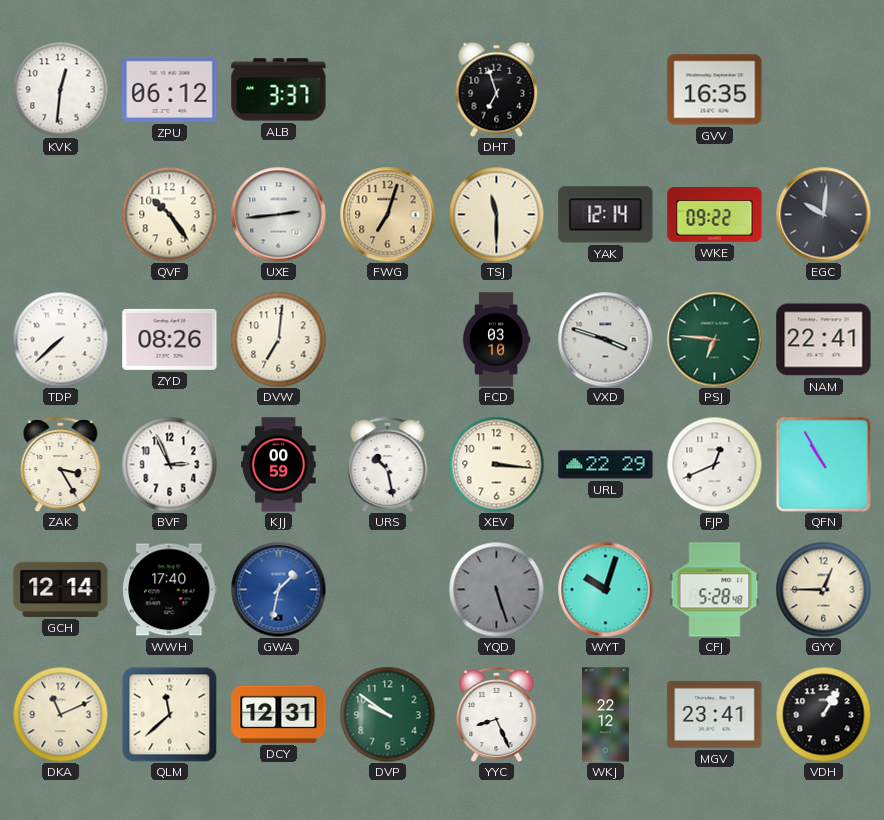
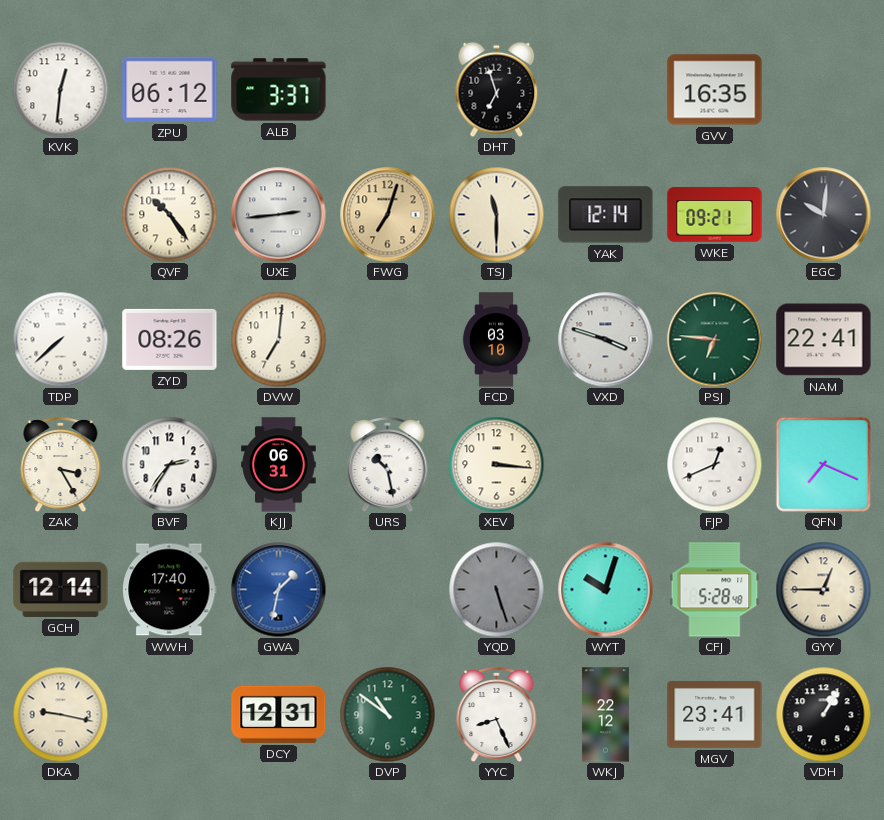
WKE: 09:22 -> 09:21
BVF: 2:56 -> 2:36
KJJ: 00:59 -> 06:31
URL: 22:29 -> none
QFN: 10:55 -> 7:19
DKA: 11:11 -> 9:17
QLM: 11:38 -> none
DVP: 9:51 -> 10:51
